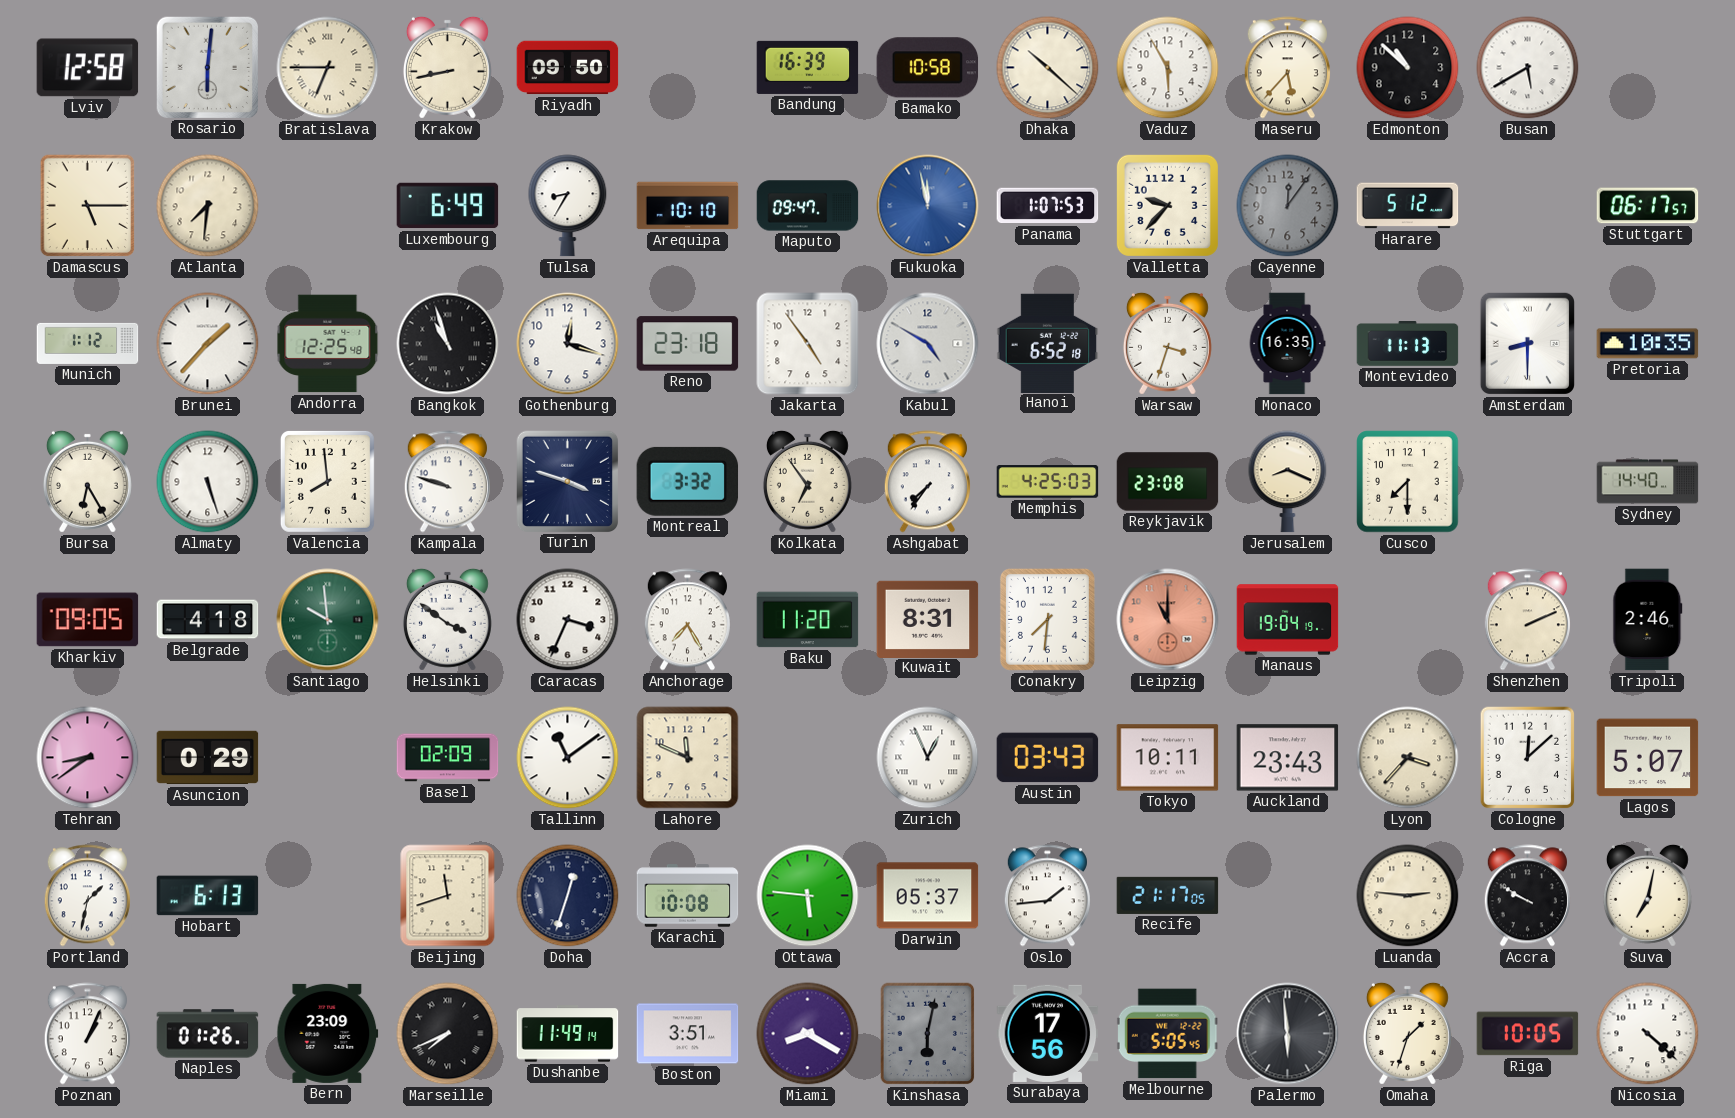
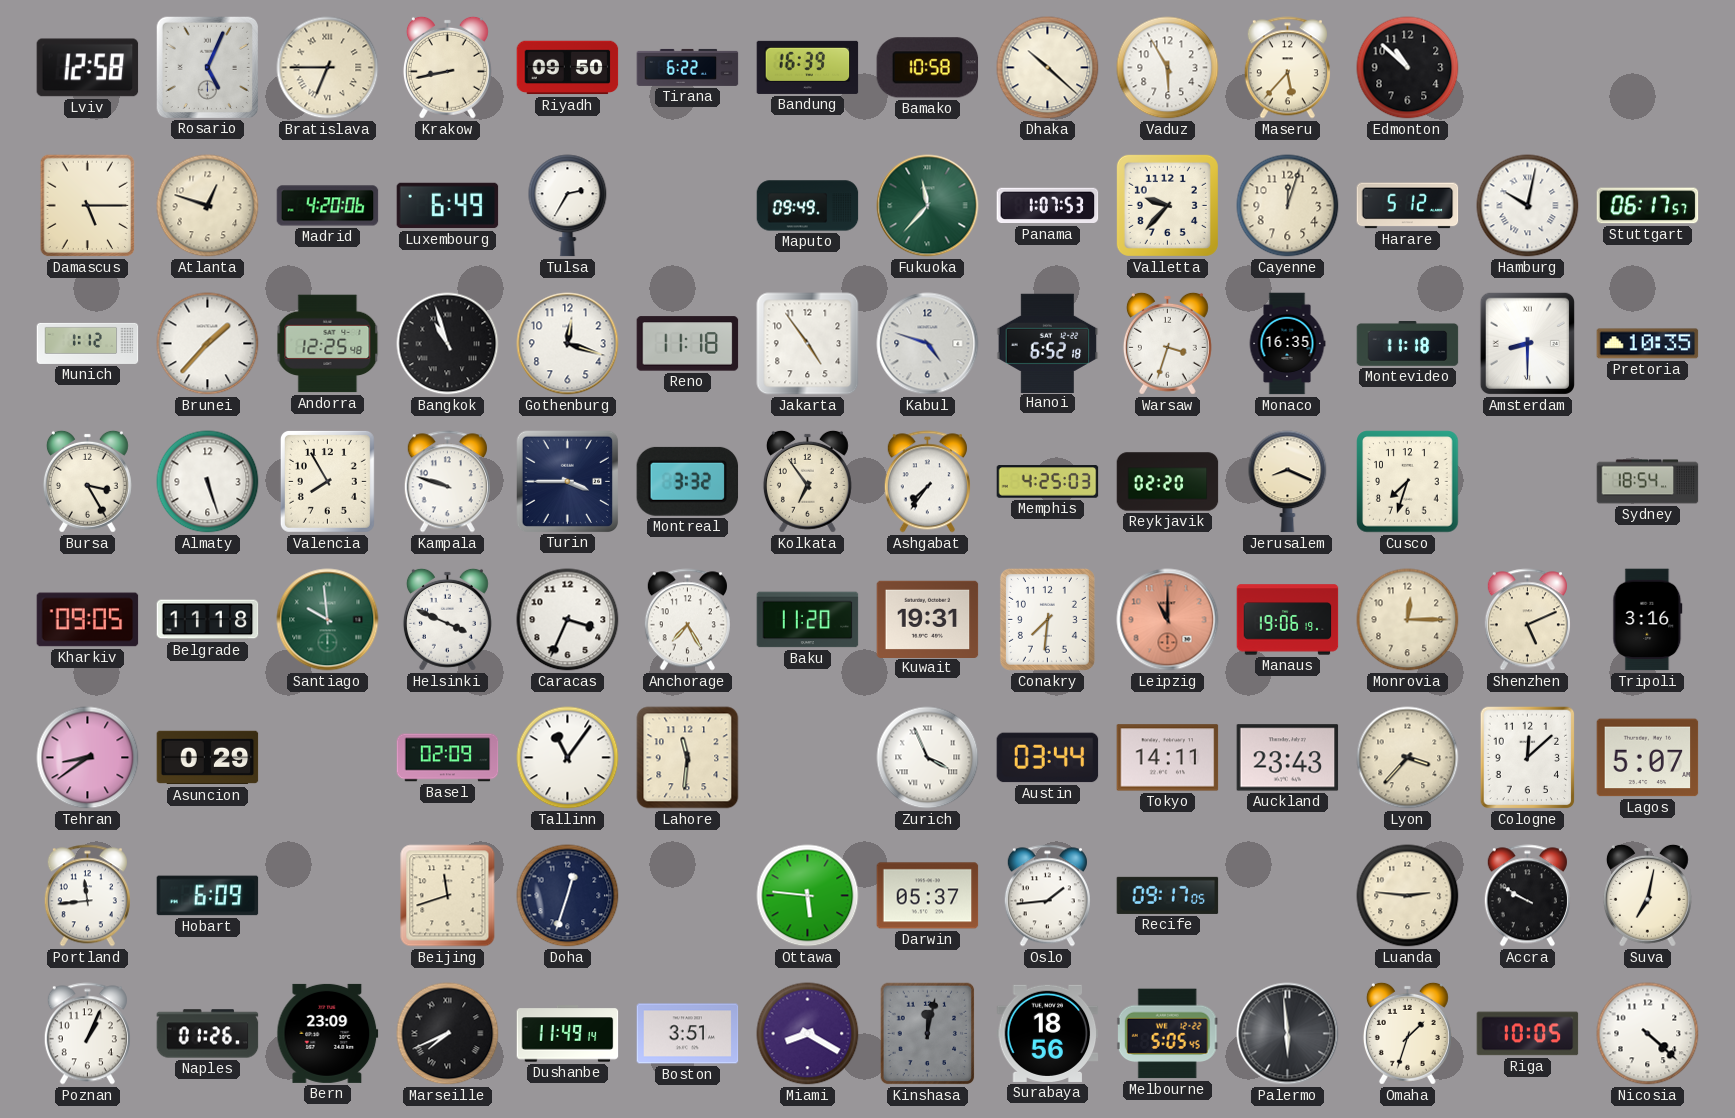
Rosario: 6:01 -> 5:04
Tirana: none -> 6:22
Busan: 5:40 -> none
Atlanta: 7:31 -> 12:48
Madrid: none -> 4:20
Tulsa: 8:35 -> 2:35
Arequipa: 10:10 -> none
Maputo: 09:47 -> 09:49
Fukuoka: 11:58 -> 11:37
Fukuoka dial: blue -> green
Cayenne: 12:06 -> 12:03
Cayenne dial: grey -> cream
Hamburg: none -> 10:02
Reno: 23:18 -> 11:18
Kabul: 4:50 -> 4:48
Montevideo: 11:13 -> 11:18
Bursa: 6:25 -> 3:25
Valencia: 7:59 -> 7:55
Turin: 3:48 -> 3:45
Reykjavik: 23:08 -> 02:20
Cusco: 7:30 -> 7:33
Sydney: 14:40 -> 18:54
Belgrade: 4:18 -> 11:18
Helsinki: 3:51 -> 3:49
Kuwait: 8:31 -> 19:31
Manaus: 19:04 -> 19:06
Monrovia: none -> 12:15
Shenzhen: 2:11 -> 5:11
Tripoli: 2:46 -> 3:16
Tallinn: 11:09 -> 11:06
Lahore: 11:49 -> 11:31
Zurich: 12:56 -> 3:56
Austin: 03:43 -> 03:44
Tokyo: 10:11 -> 14:11
Portland: 1:32 -> 11:44
Hobart: 6:13 -> 6:09
Karachi: 10:08 -> none
Recife: 21:17 -> 09:17
Kinshasa: 6:02 -> 12:02
Surabaya: 17:56 -> 18:56
